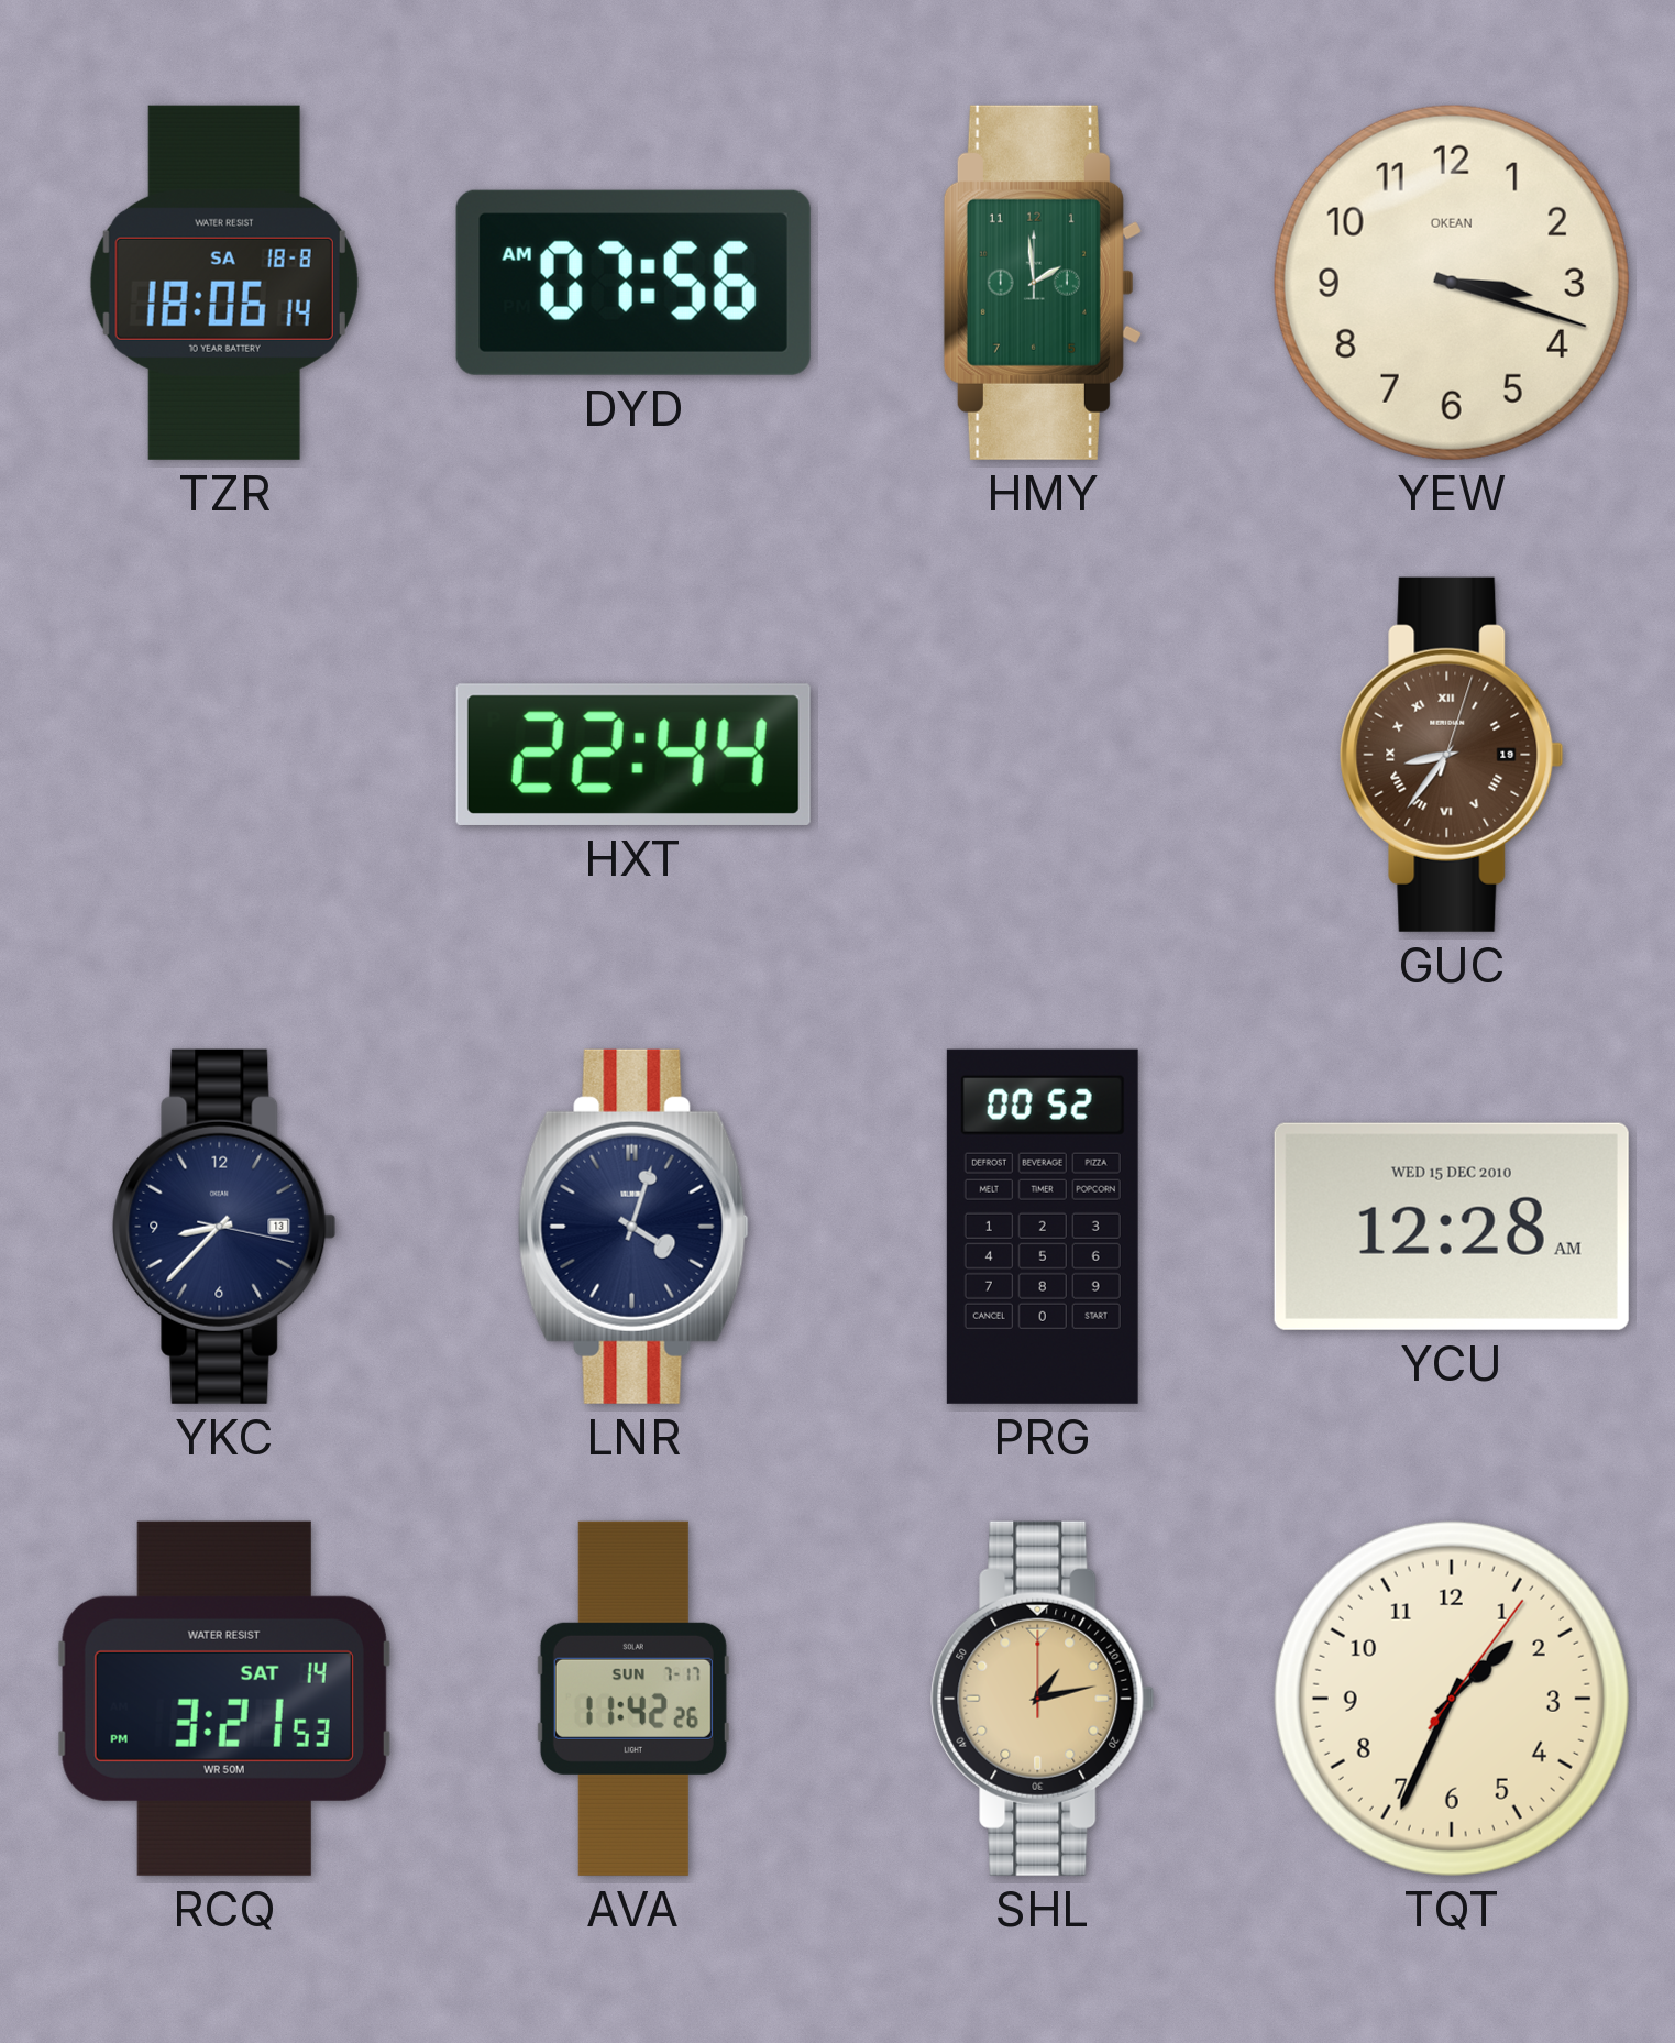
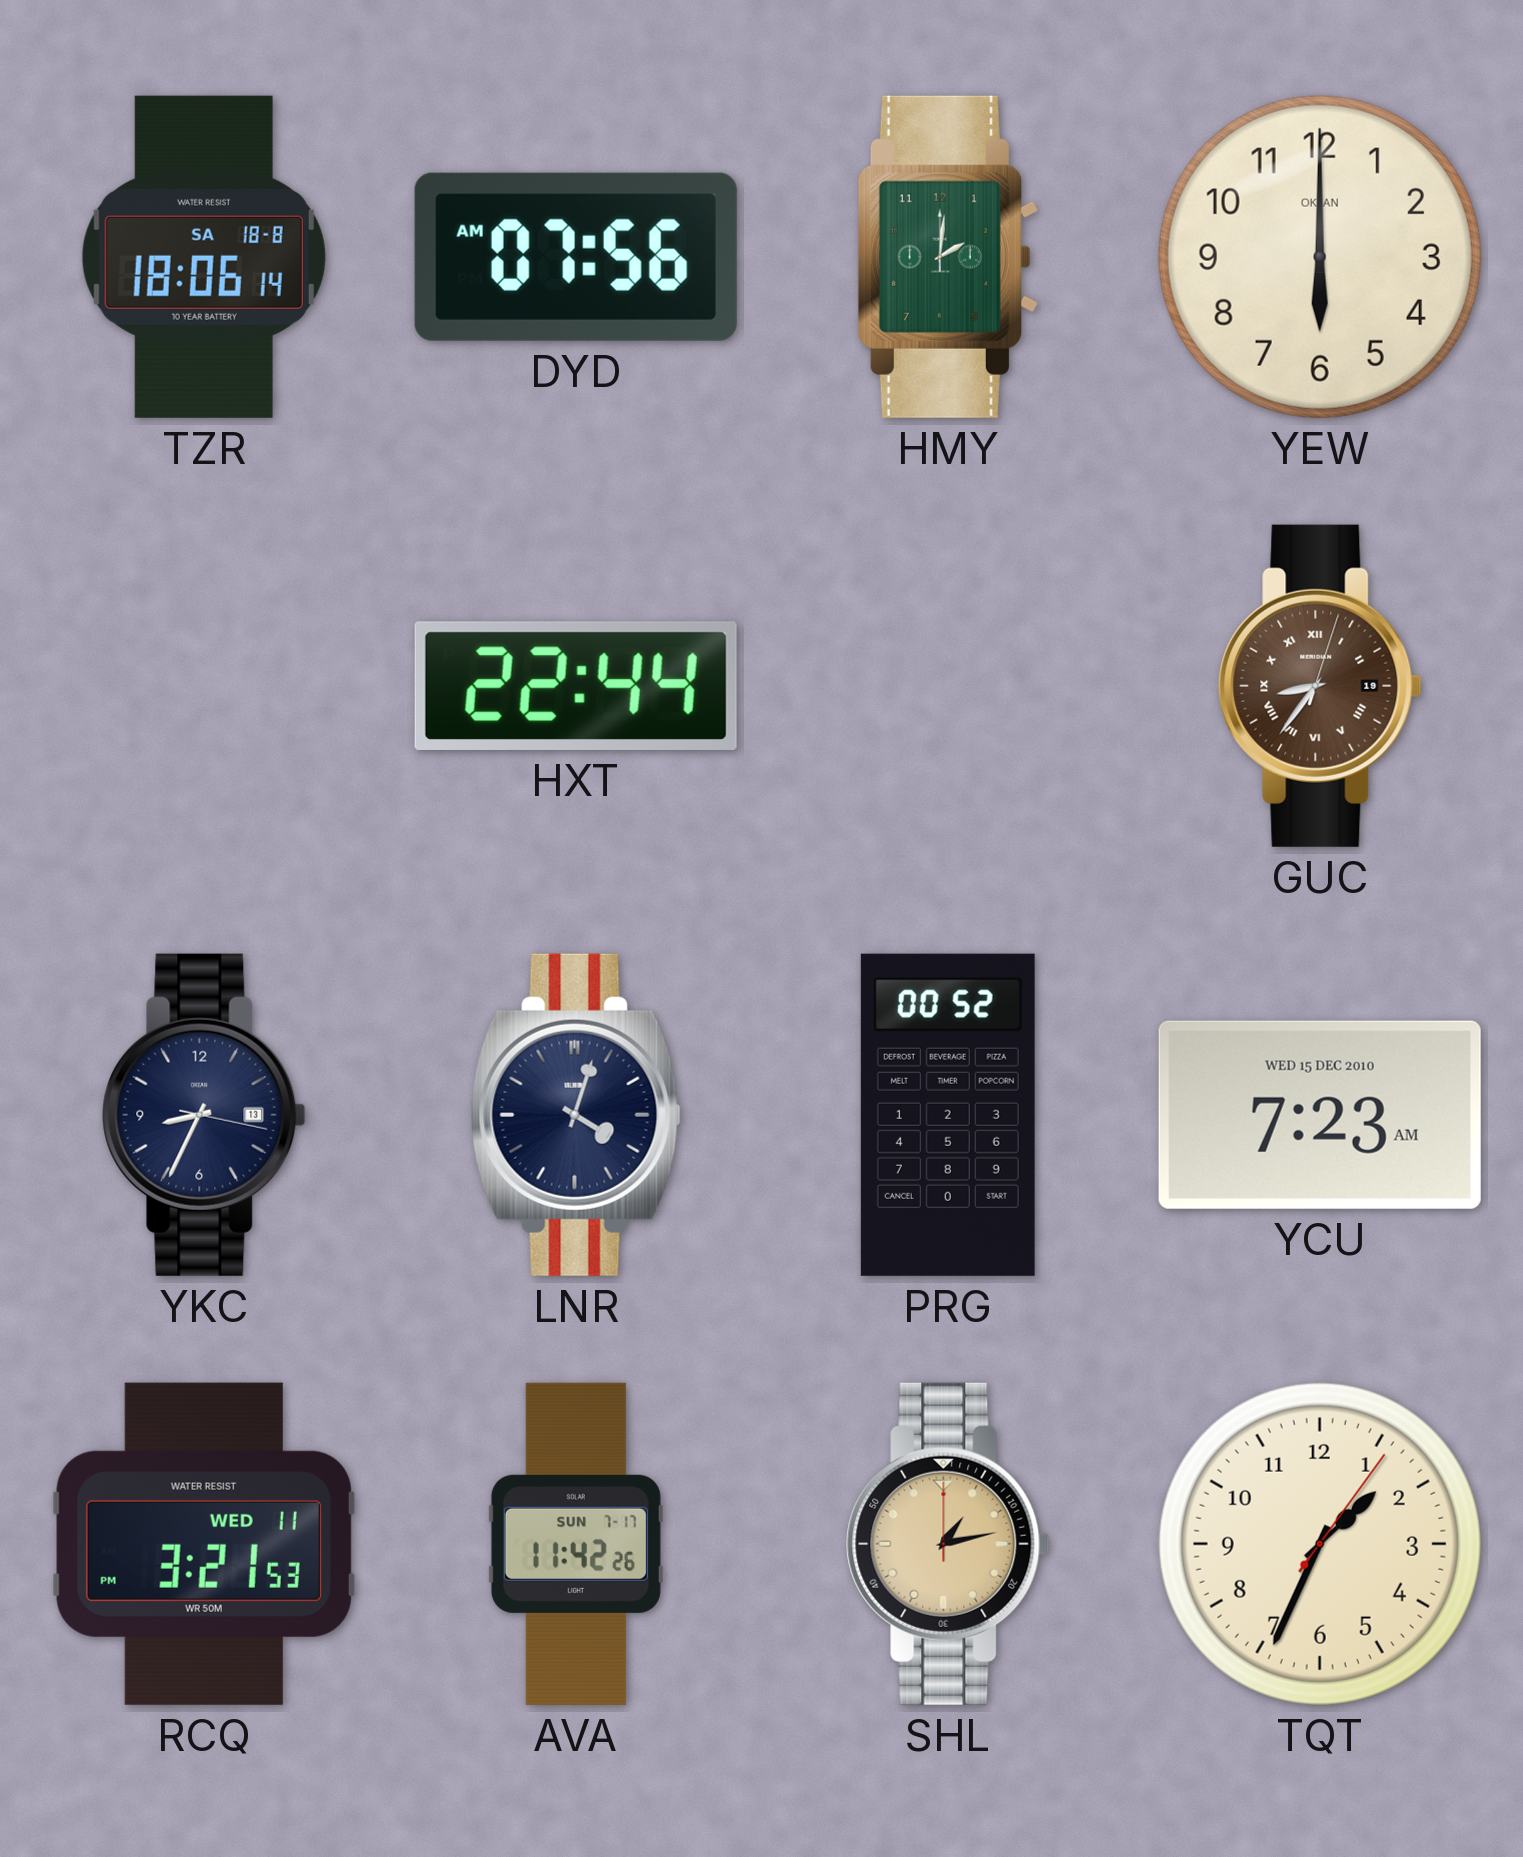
HMY: 1:59 -> 2:01
YEW: 3:18 -> 6:00
YKC: 8:37 -> 8:34
YCU: 12:28 -> 7:23
RCQ date: SAT 14 -> WED 11
